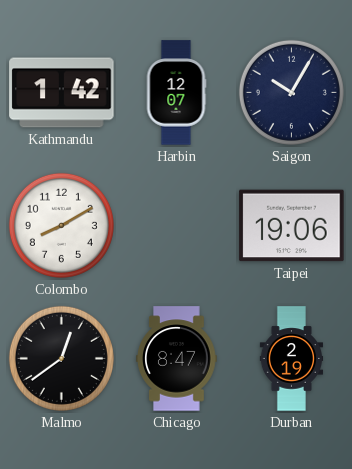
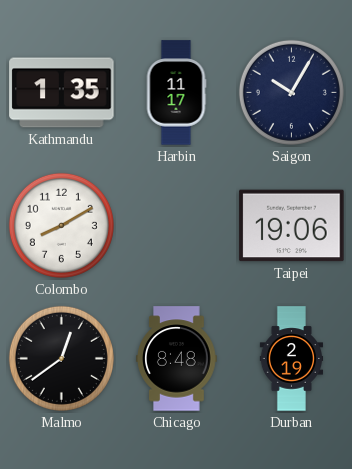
Kathmandu: 1:42 -> 1:35
Harbin: 12:07 -> 11:17
Chicago: 8:47 -> 8:48
